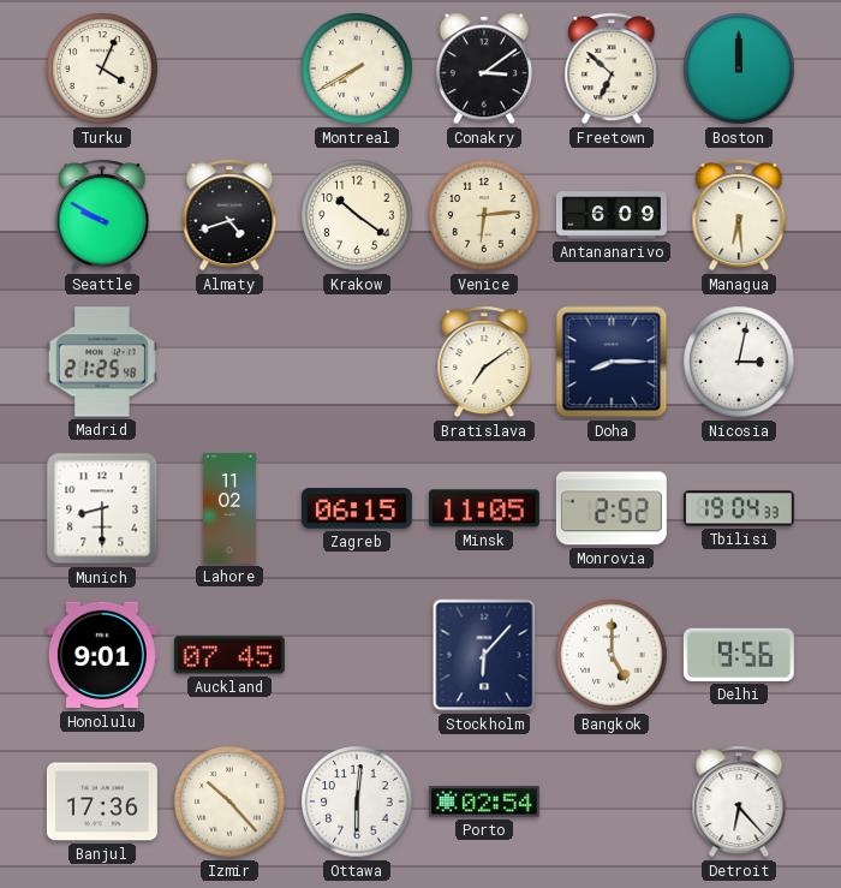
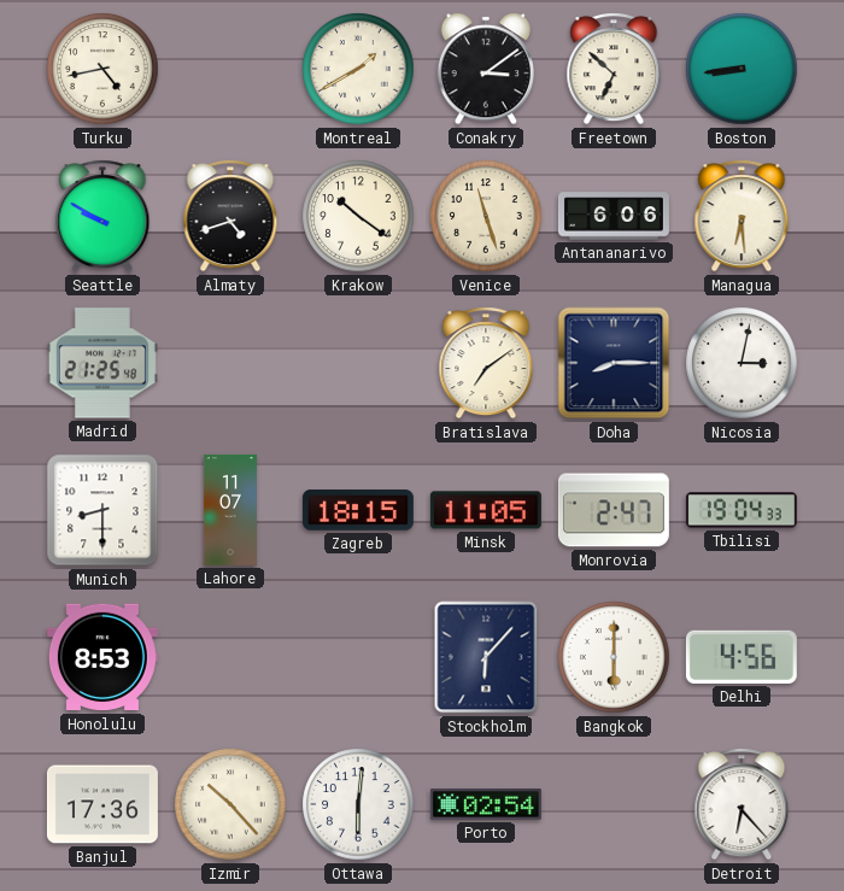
Turku: 4:04 -> 4:43
Montreal: 7:40 -> 1:40
Boston: 12:00 -> 8:44
Venice: 6:14 -> 11:27
Antananarivo: 6:09 -> 6:06
Lahore: 11:02 -> 11:07
Zagreb: 06:15 -> 18:15
Monrovia: 2:52 -> 2:47
Honolulu: 9:01 -> 8:53
Auckland: 07:45 -> none
Bangkok: 5:00 -> 6:00
Delhi: 9:56 -> 4:56
